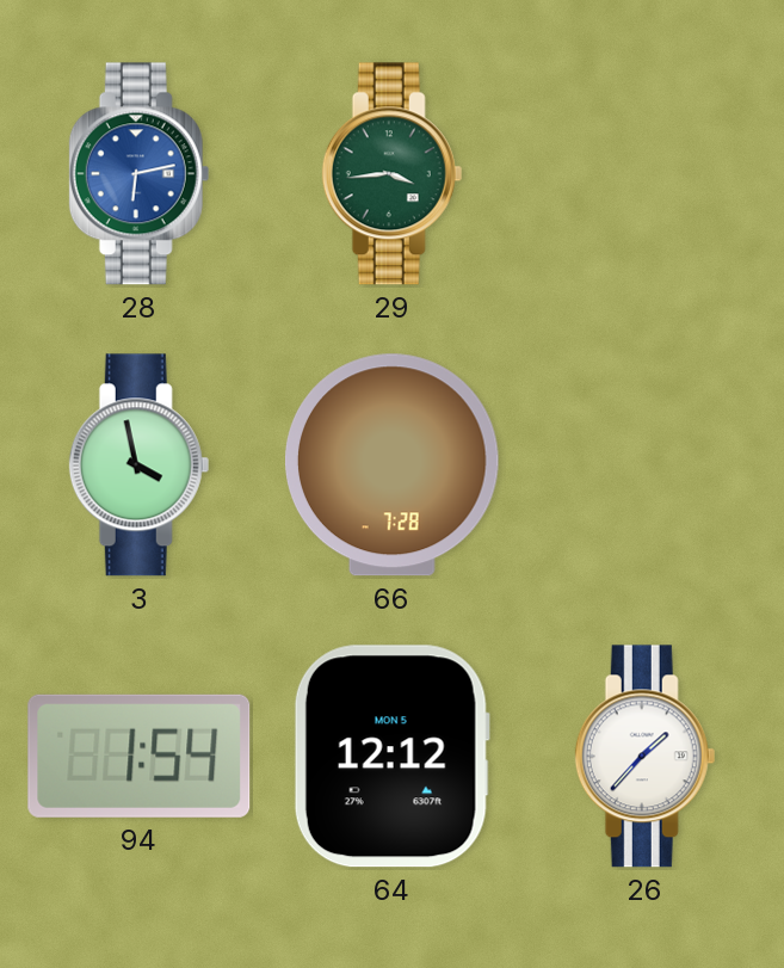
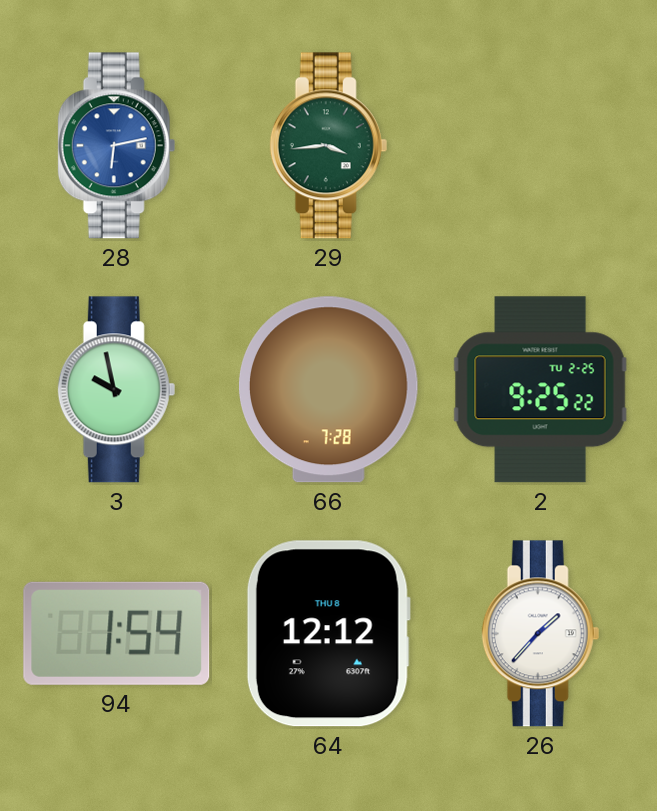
3: 3:58 -> 9:58
2: none -> 9:25
64 date: MON 5 -> THU 8
